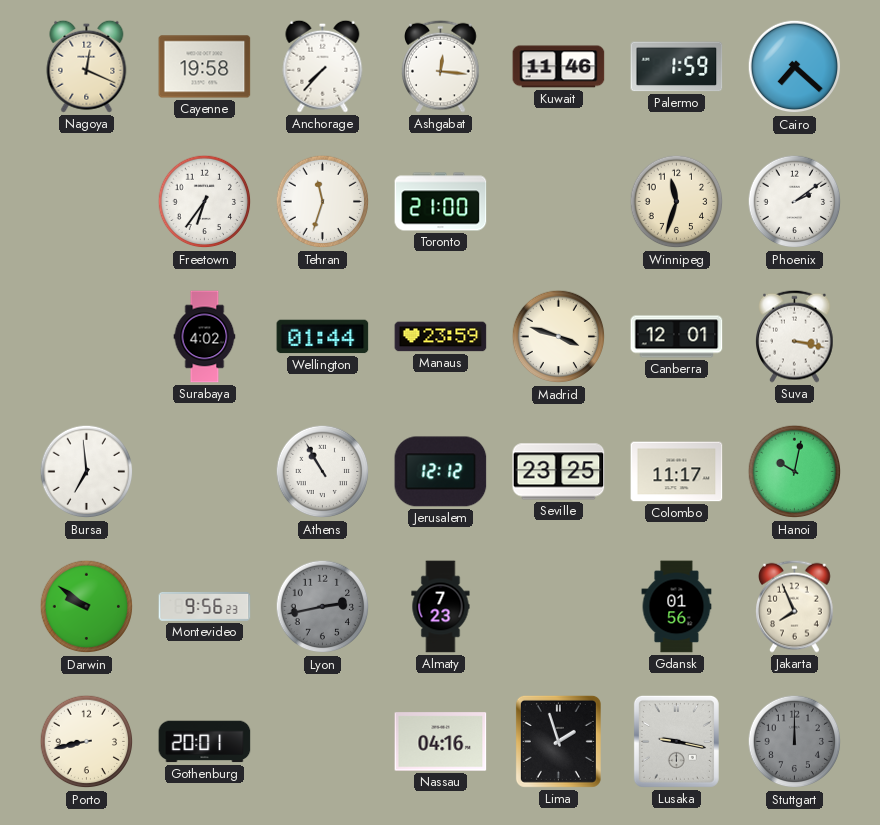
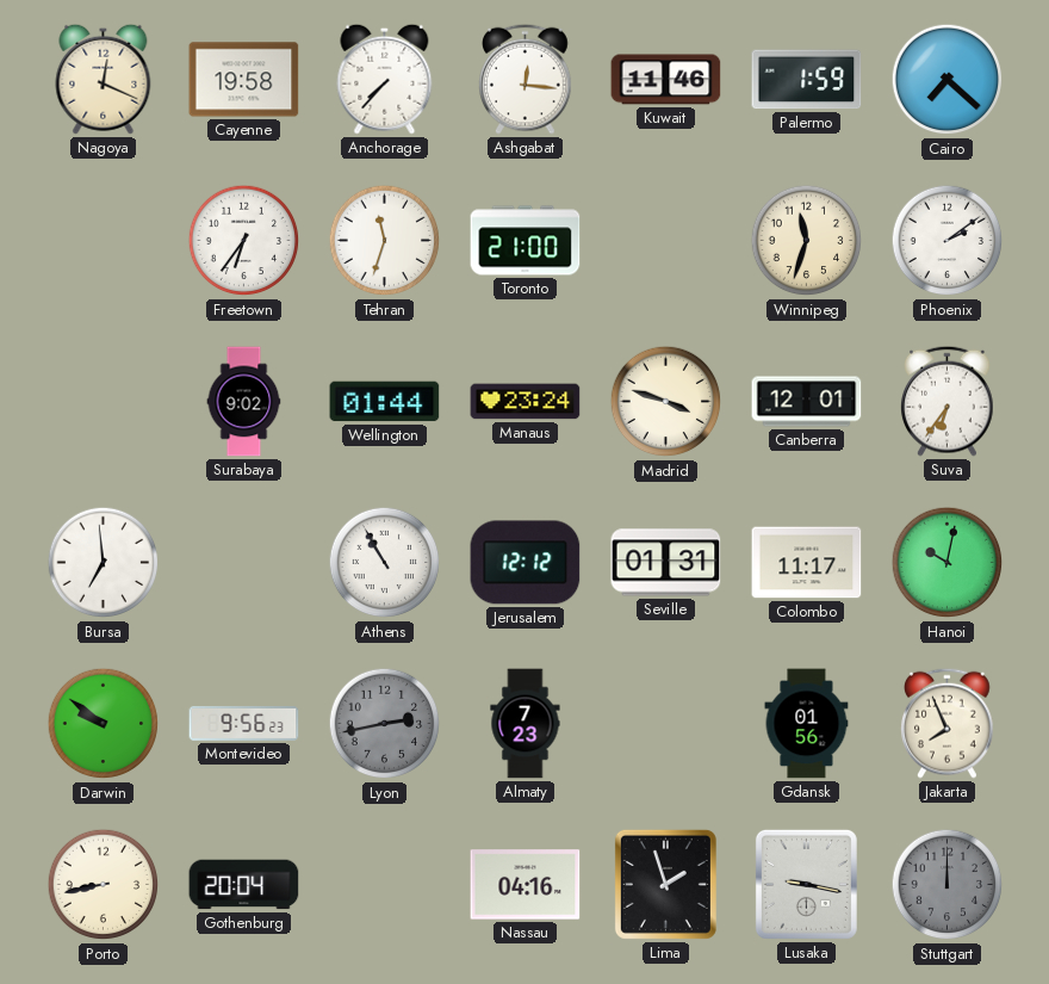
Surabaya: 4:02 -> 9:02
Manaus: 23:59 -> 23:24
Suva: 3:17 -> 6:36
Seville: 23:25 -> 01:31
Gothenburg: 20:01 -> 20:04
